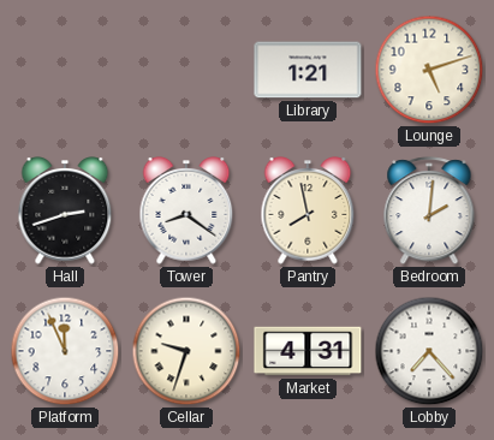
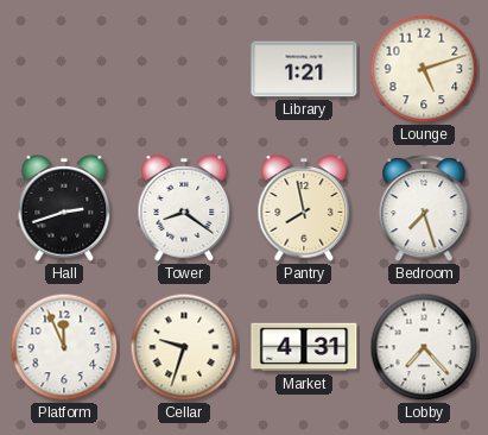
Bedroom: 2:01 -> 7:27
